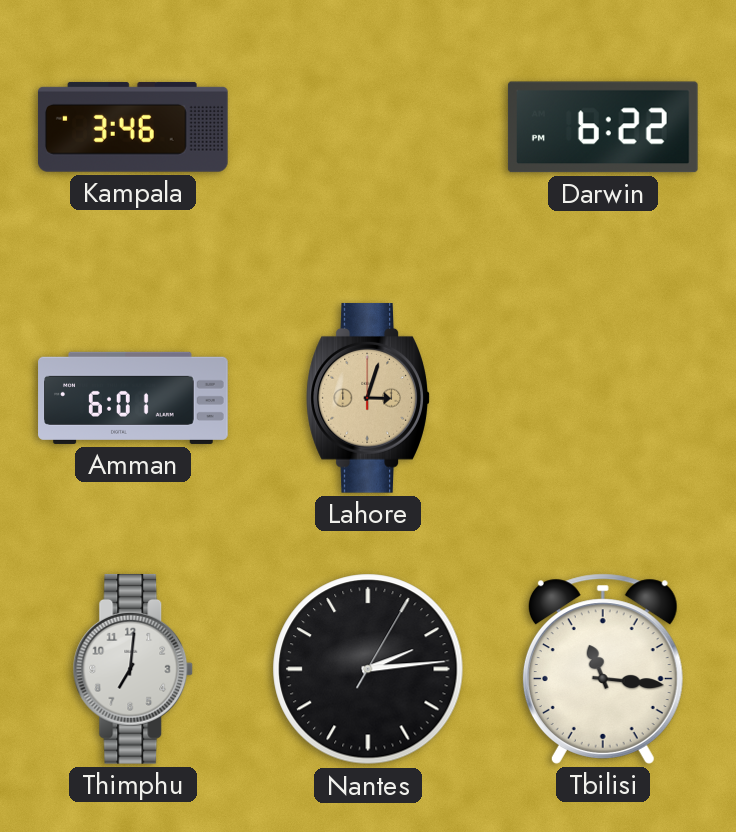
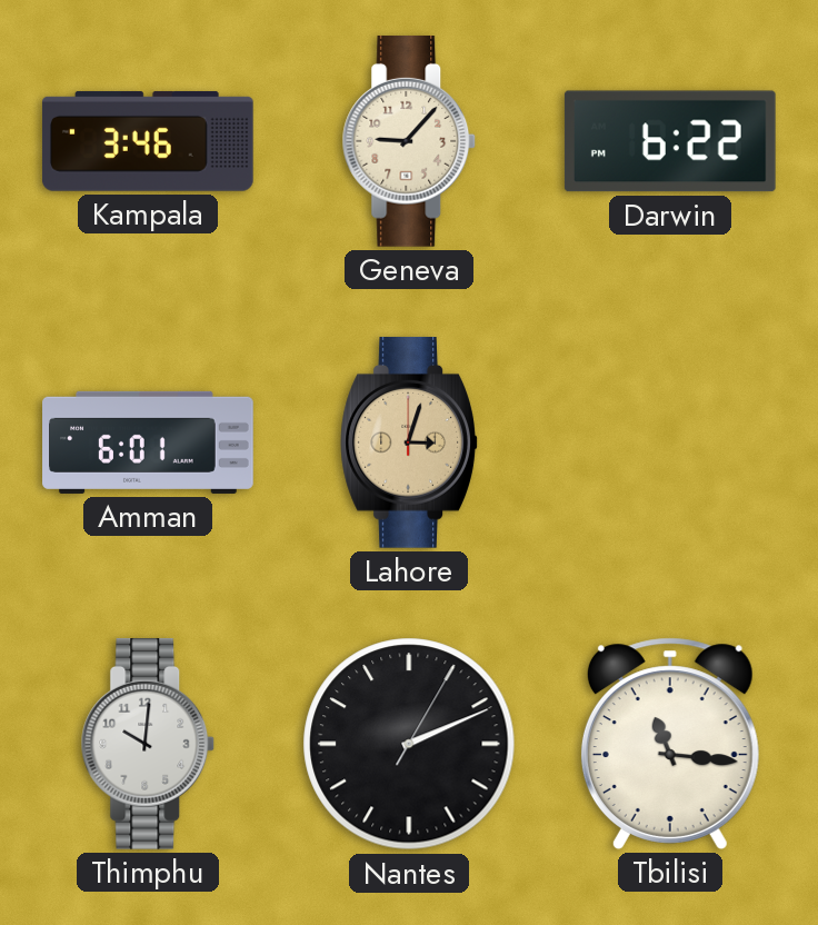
Geneva: none -> 9:07
Thimphu: 7:01 -> 10:01
Nantes: 2:14 -> 2:11
